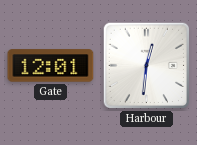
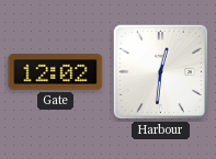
Gate: 12:01 -> 12:02
